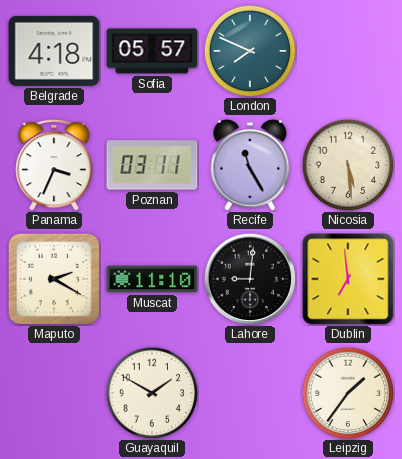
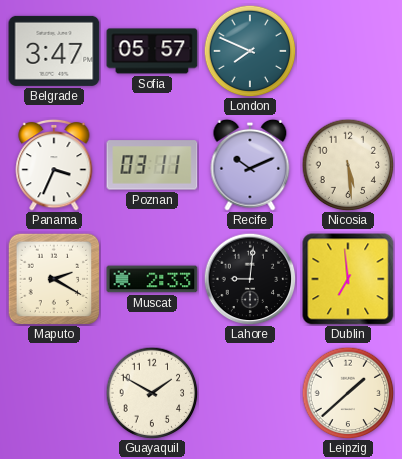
Belgrade: 4:18 -> 3:47
Recife: 11:25 -> 10:11
Muscat: 11:10 -> 2:33
Leipzig: 1:36 -> 1:38
